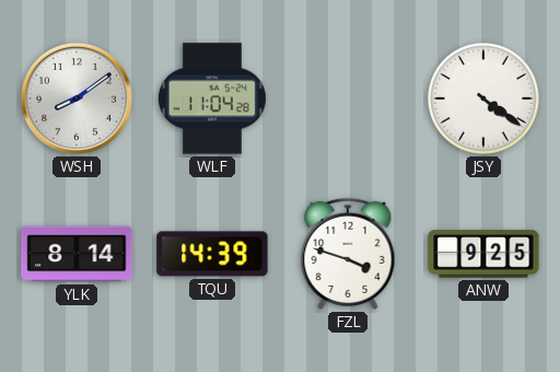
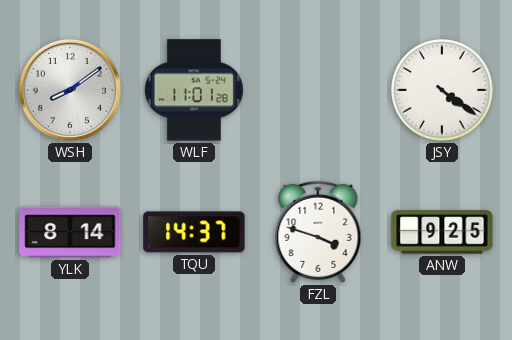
WLF: 11:04 -> 11:01
TQU: 14:39 -> 14:37
